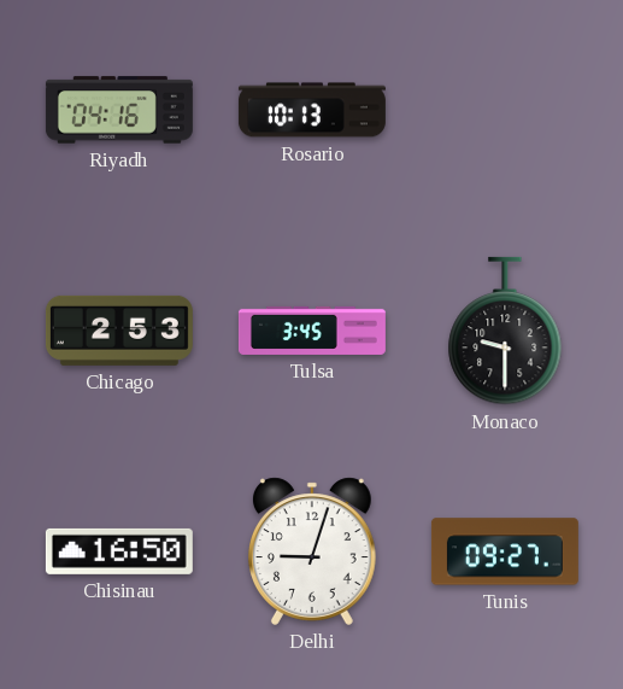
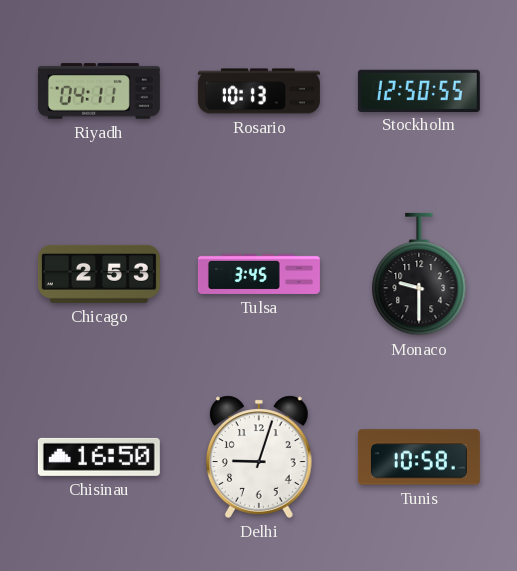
Riyadh: 04:16 -> 04:11
Stockholm: none -> 12:50
Tunis: 09:27 -> 10:58
